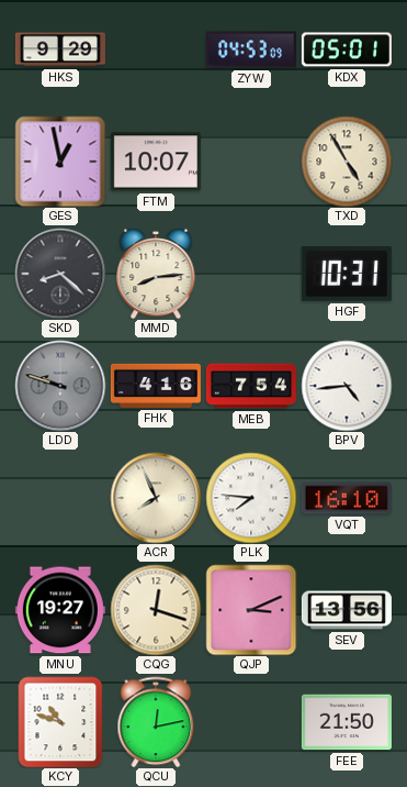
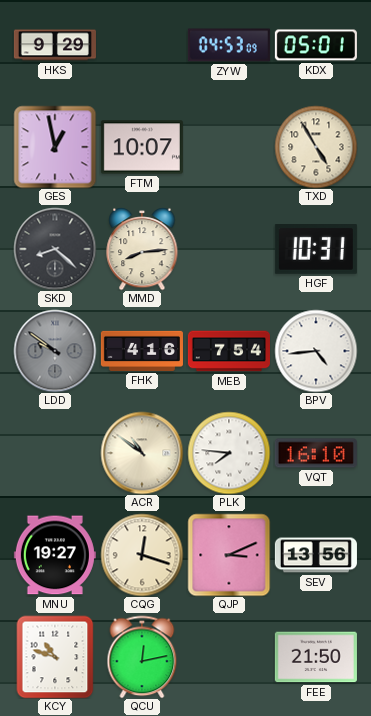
LDD: 9:48 -> 9:51
ACR: 7:56 -> 10:51
